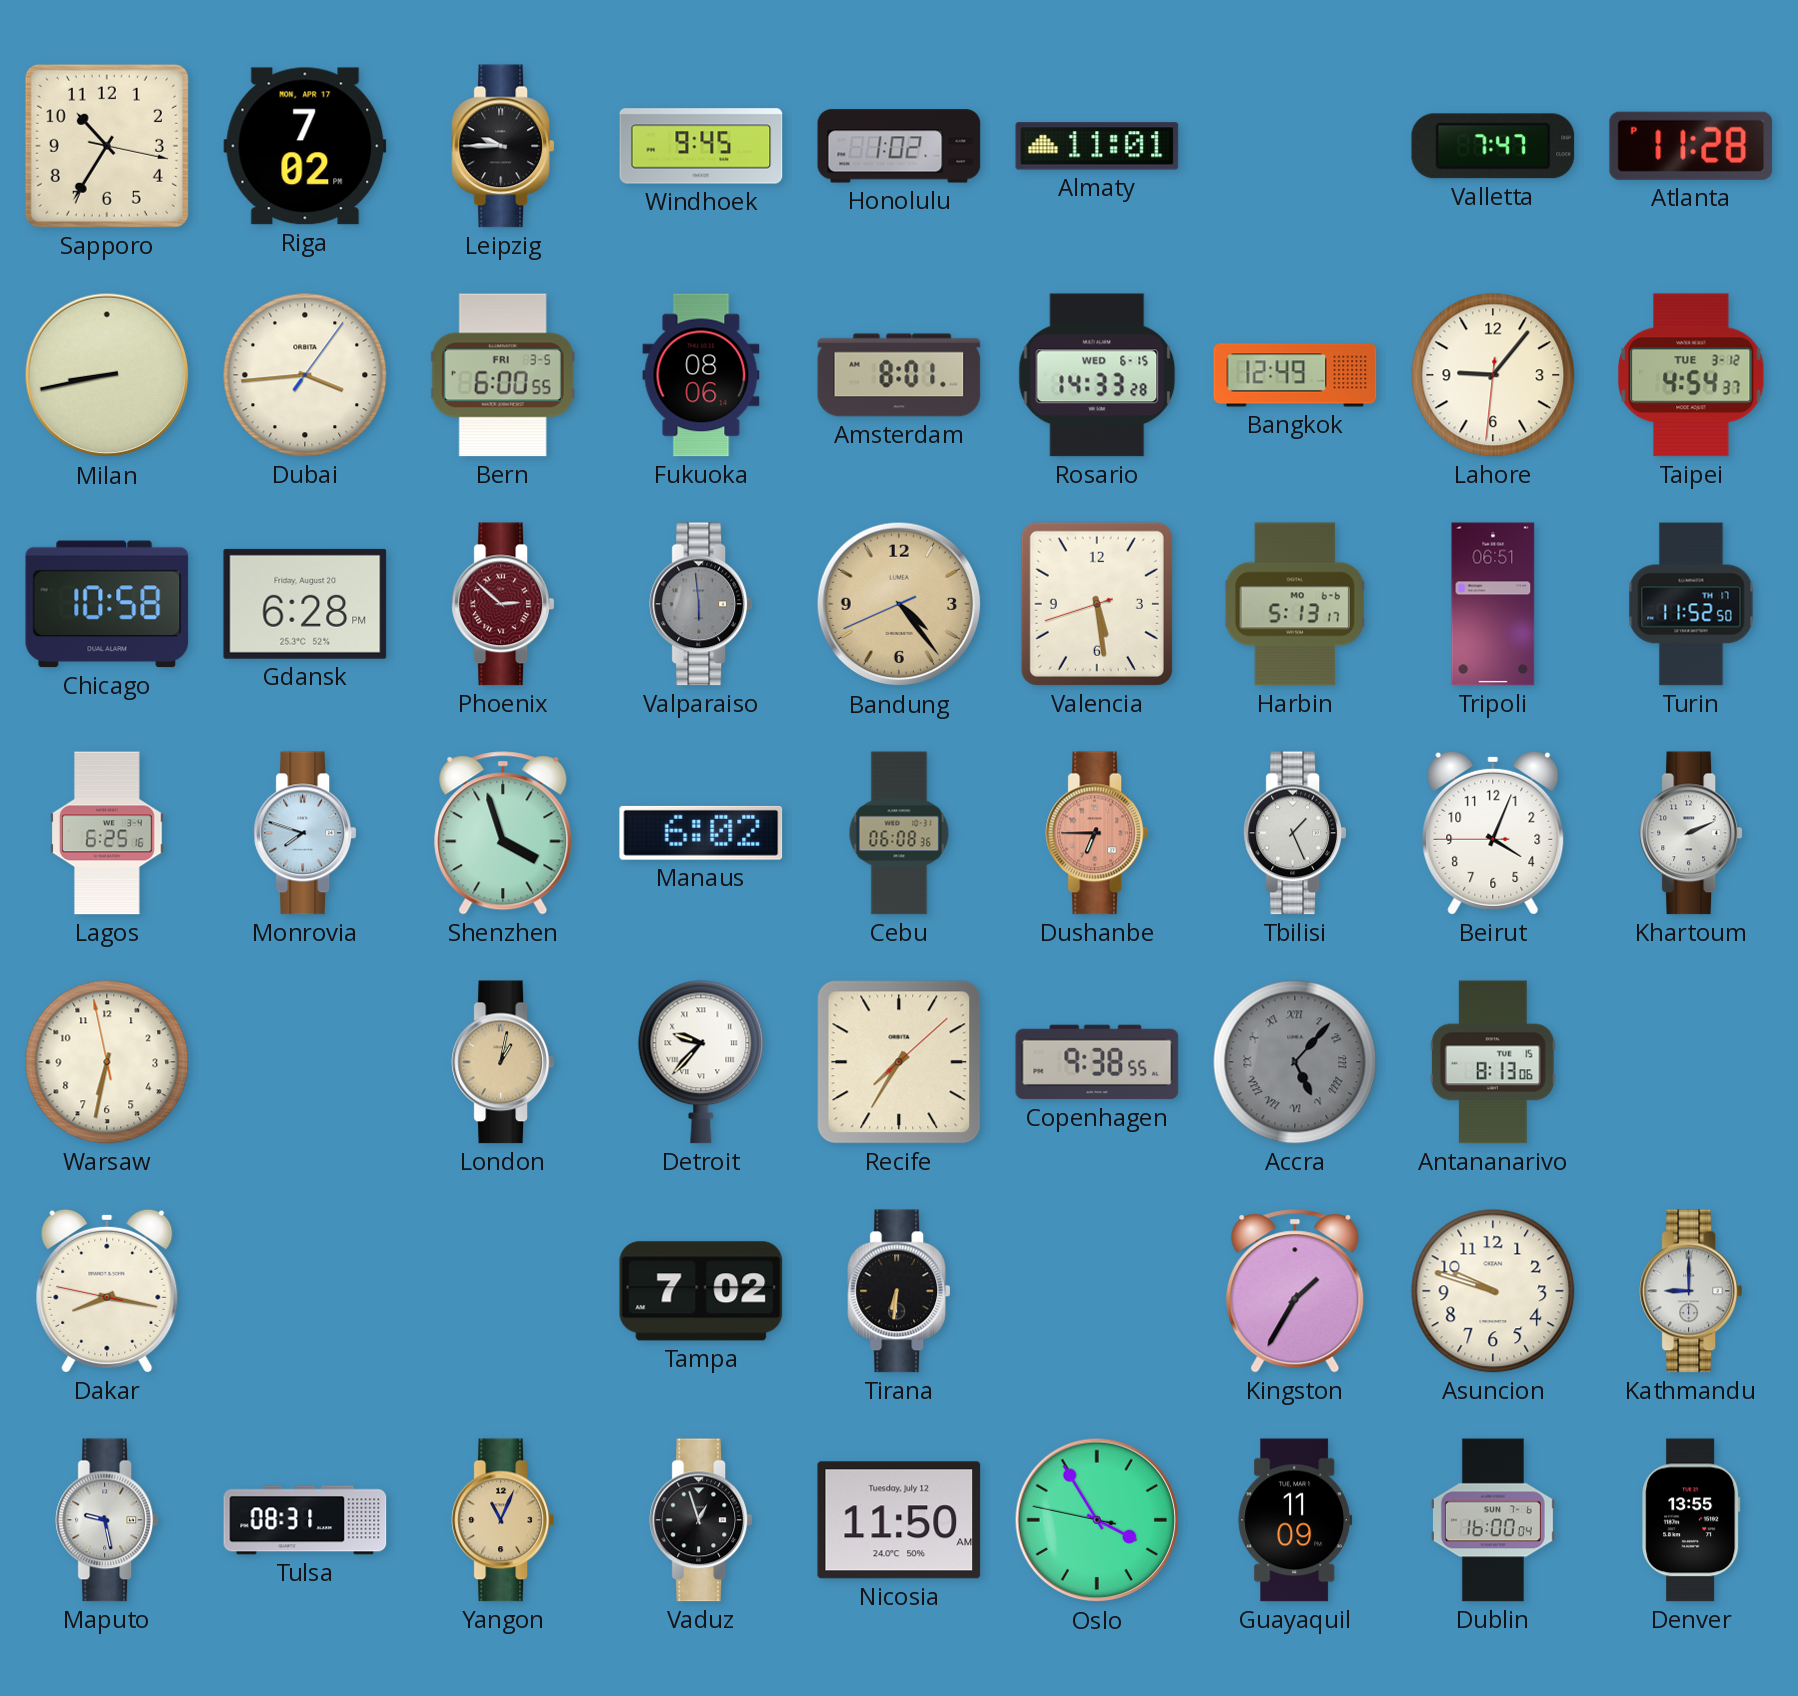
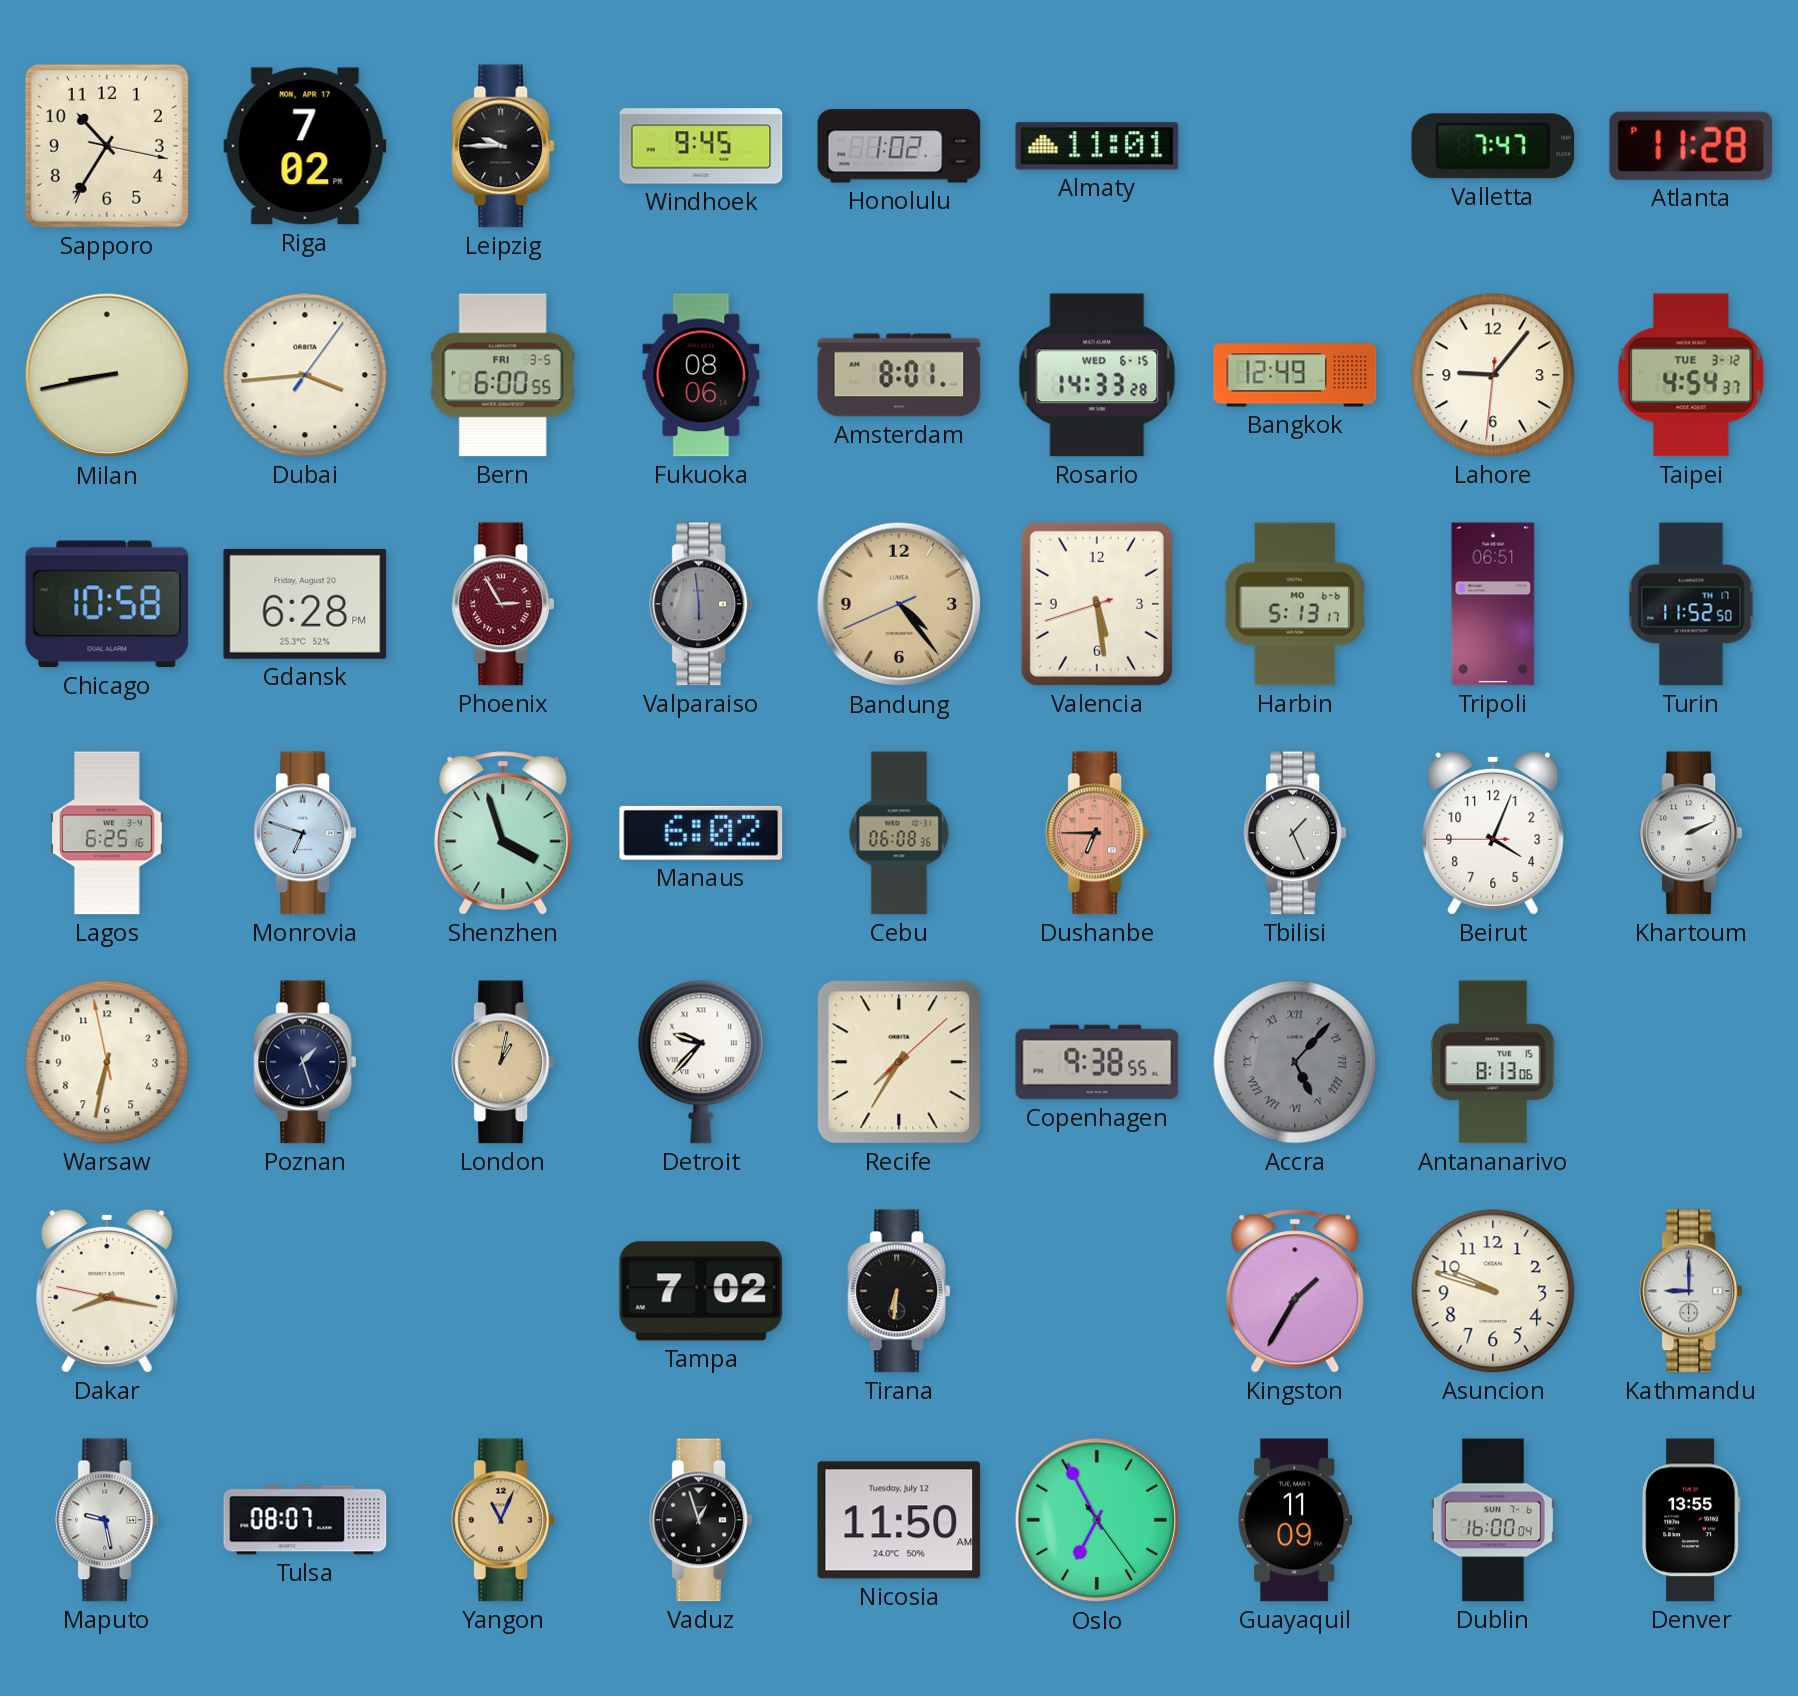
Phoenix: 2:52 -> 2:55
Monrovia: 7:48 -> 6:48
Poznan: none -> 1:27
Tulsa: 08:31 -> 08:07
Oslo: 3:54 -> 6:55
